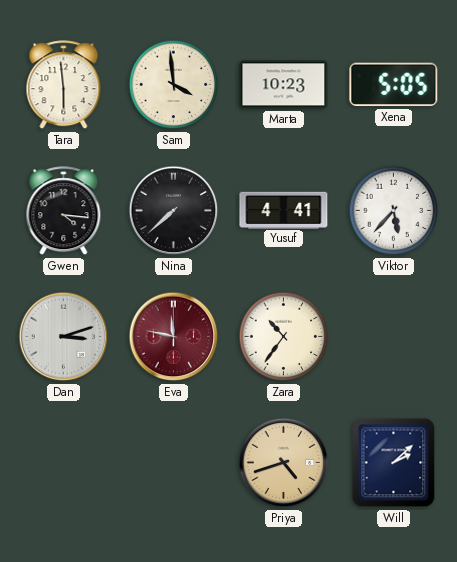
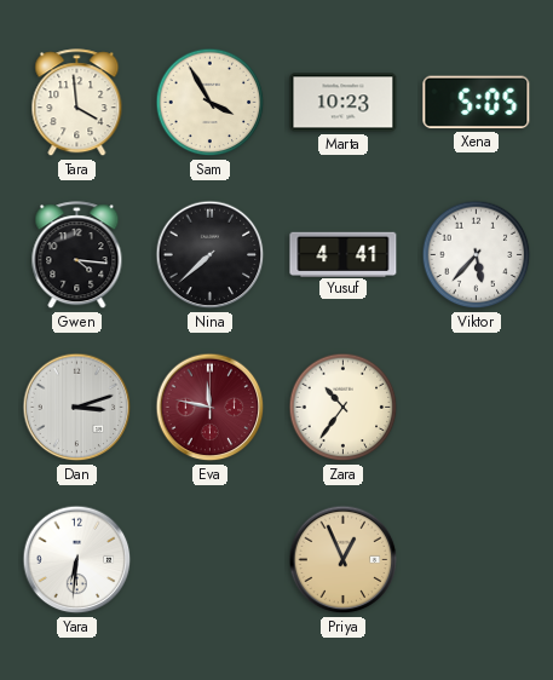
Tara: 5:59 -> 3:59
Sam: 3:59 -> 3:55
Yara: none -> 6:31
Priya: 4:42 -> 12:56
Will: 2:08 -> none
